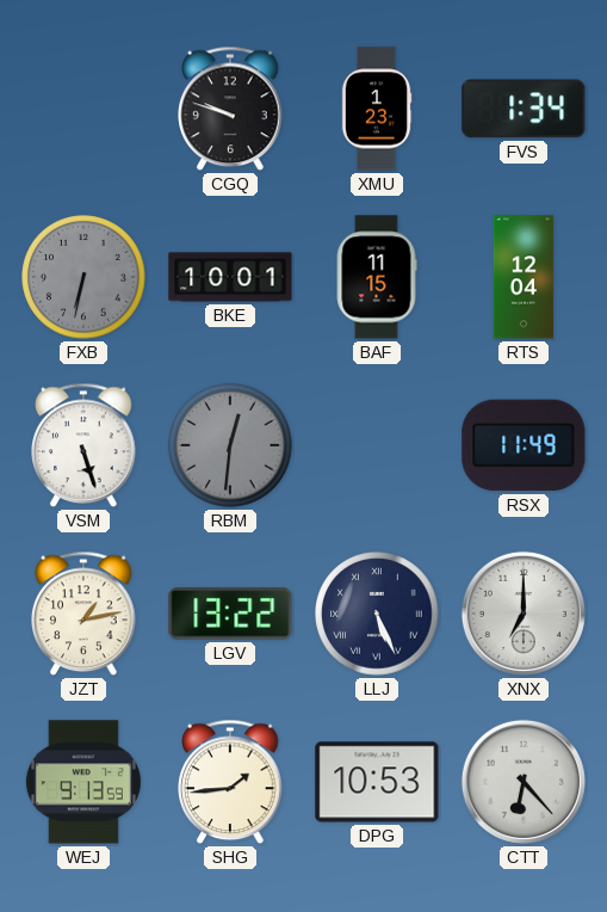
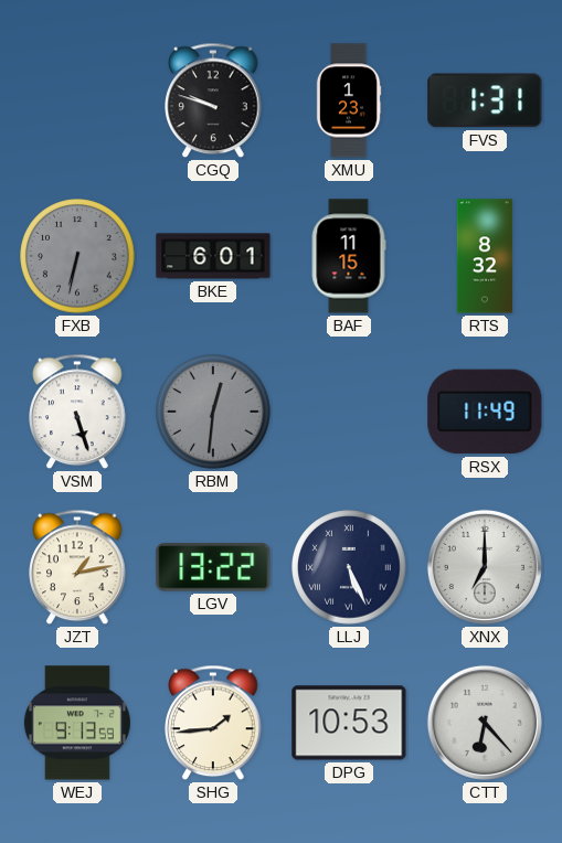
FVS: 1:34 -> 1:31
BKE: 10:01 -> 6:01
RTS: 12:04 -> 8:32
